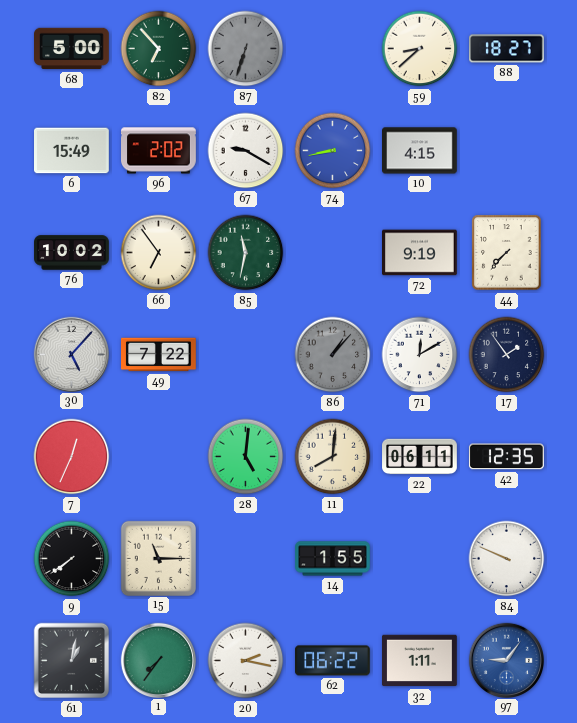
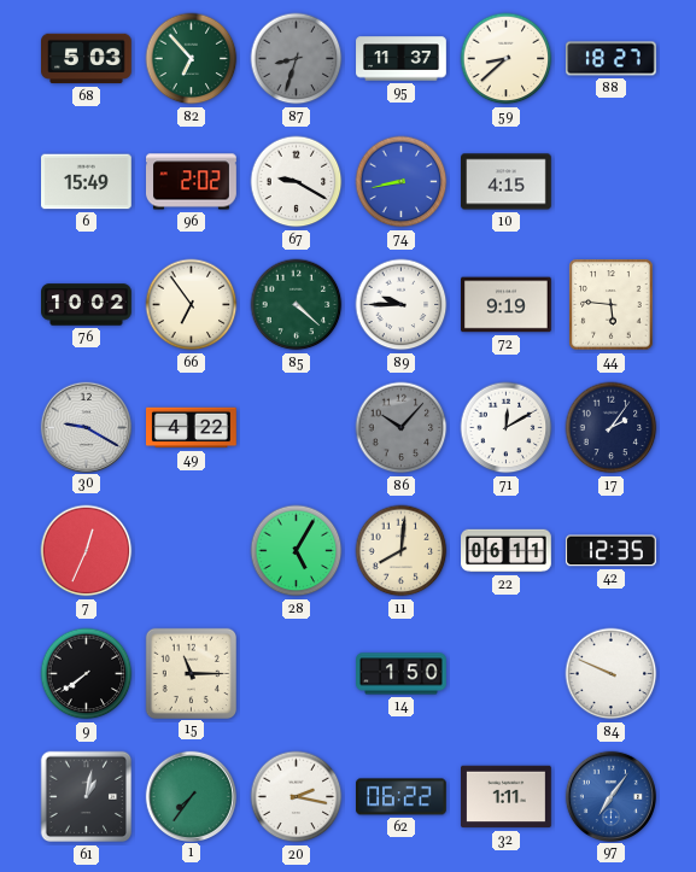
68: 5:00 -> 5:03
87: 6:33 -> 8:33
95: none -> 11:37
85: 11:32 -> 4:22
89: none -> 9:45
44: 7:37 -> 5:46
30: 5:07 -> 9:20
49: 7:22 -> 4:22
86: 1:07 -> 10:07
17: 1:54 -> 2:06
28: 5:01 -> 5:05
14: 1:55 -> 1:50
97: 9:06 -> 7:06
